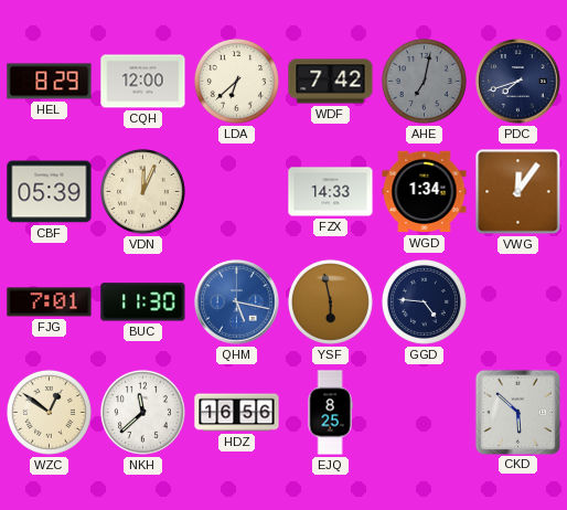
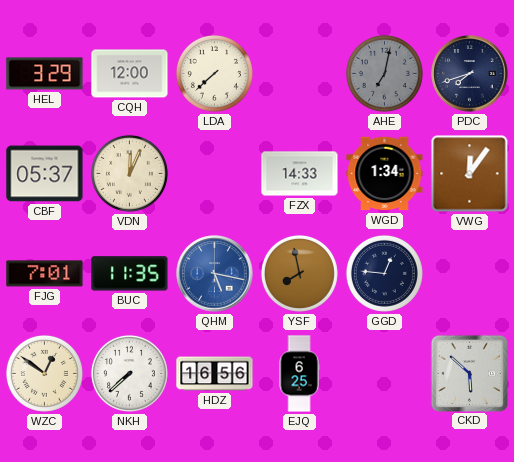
HEL: 8:29 -> 3:29
LDA: 6:38 -> 7:38
WDF: 7:42 -> none
CBF: 05:39 -> 05:37
BUC: 11:30 -> 11:35
YSF: 5:58 -> 7:58
GGD: 4:46 -> 12:46
NKH: 11:38 -> 7:38
EJQ: 8:25 -> 6:25
